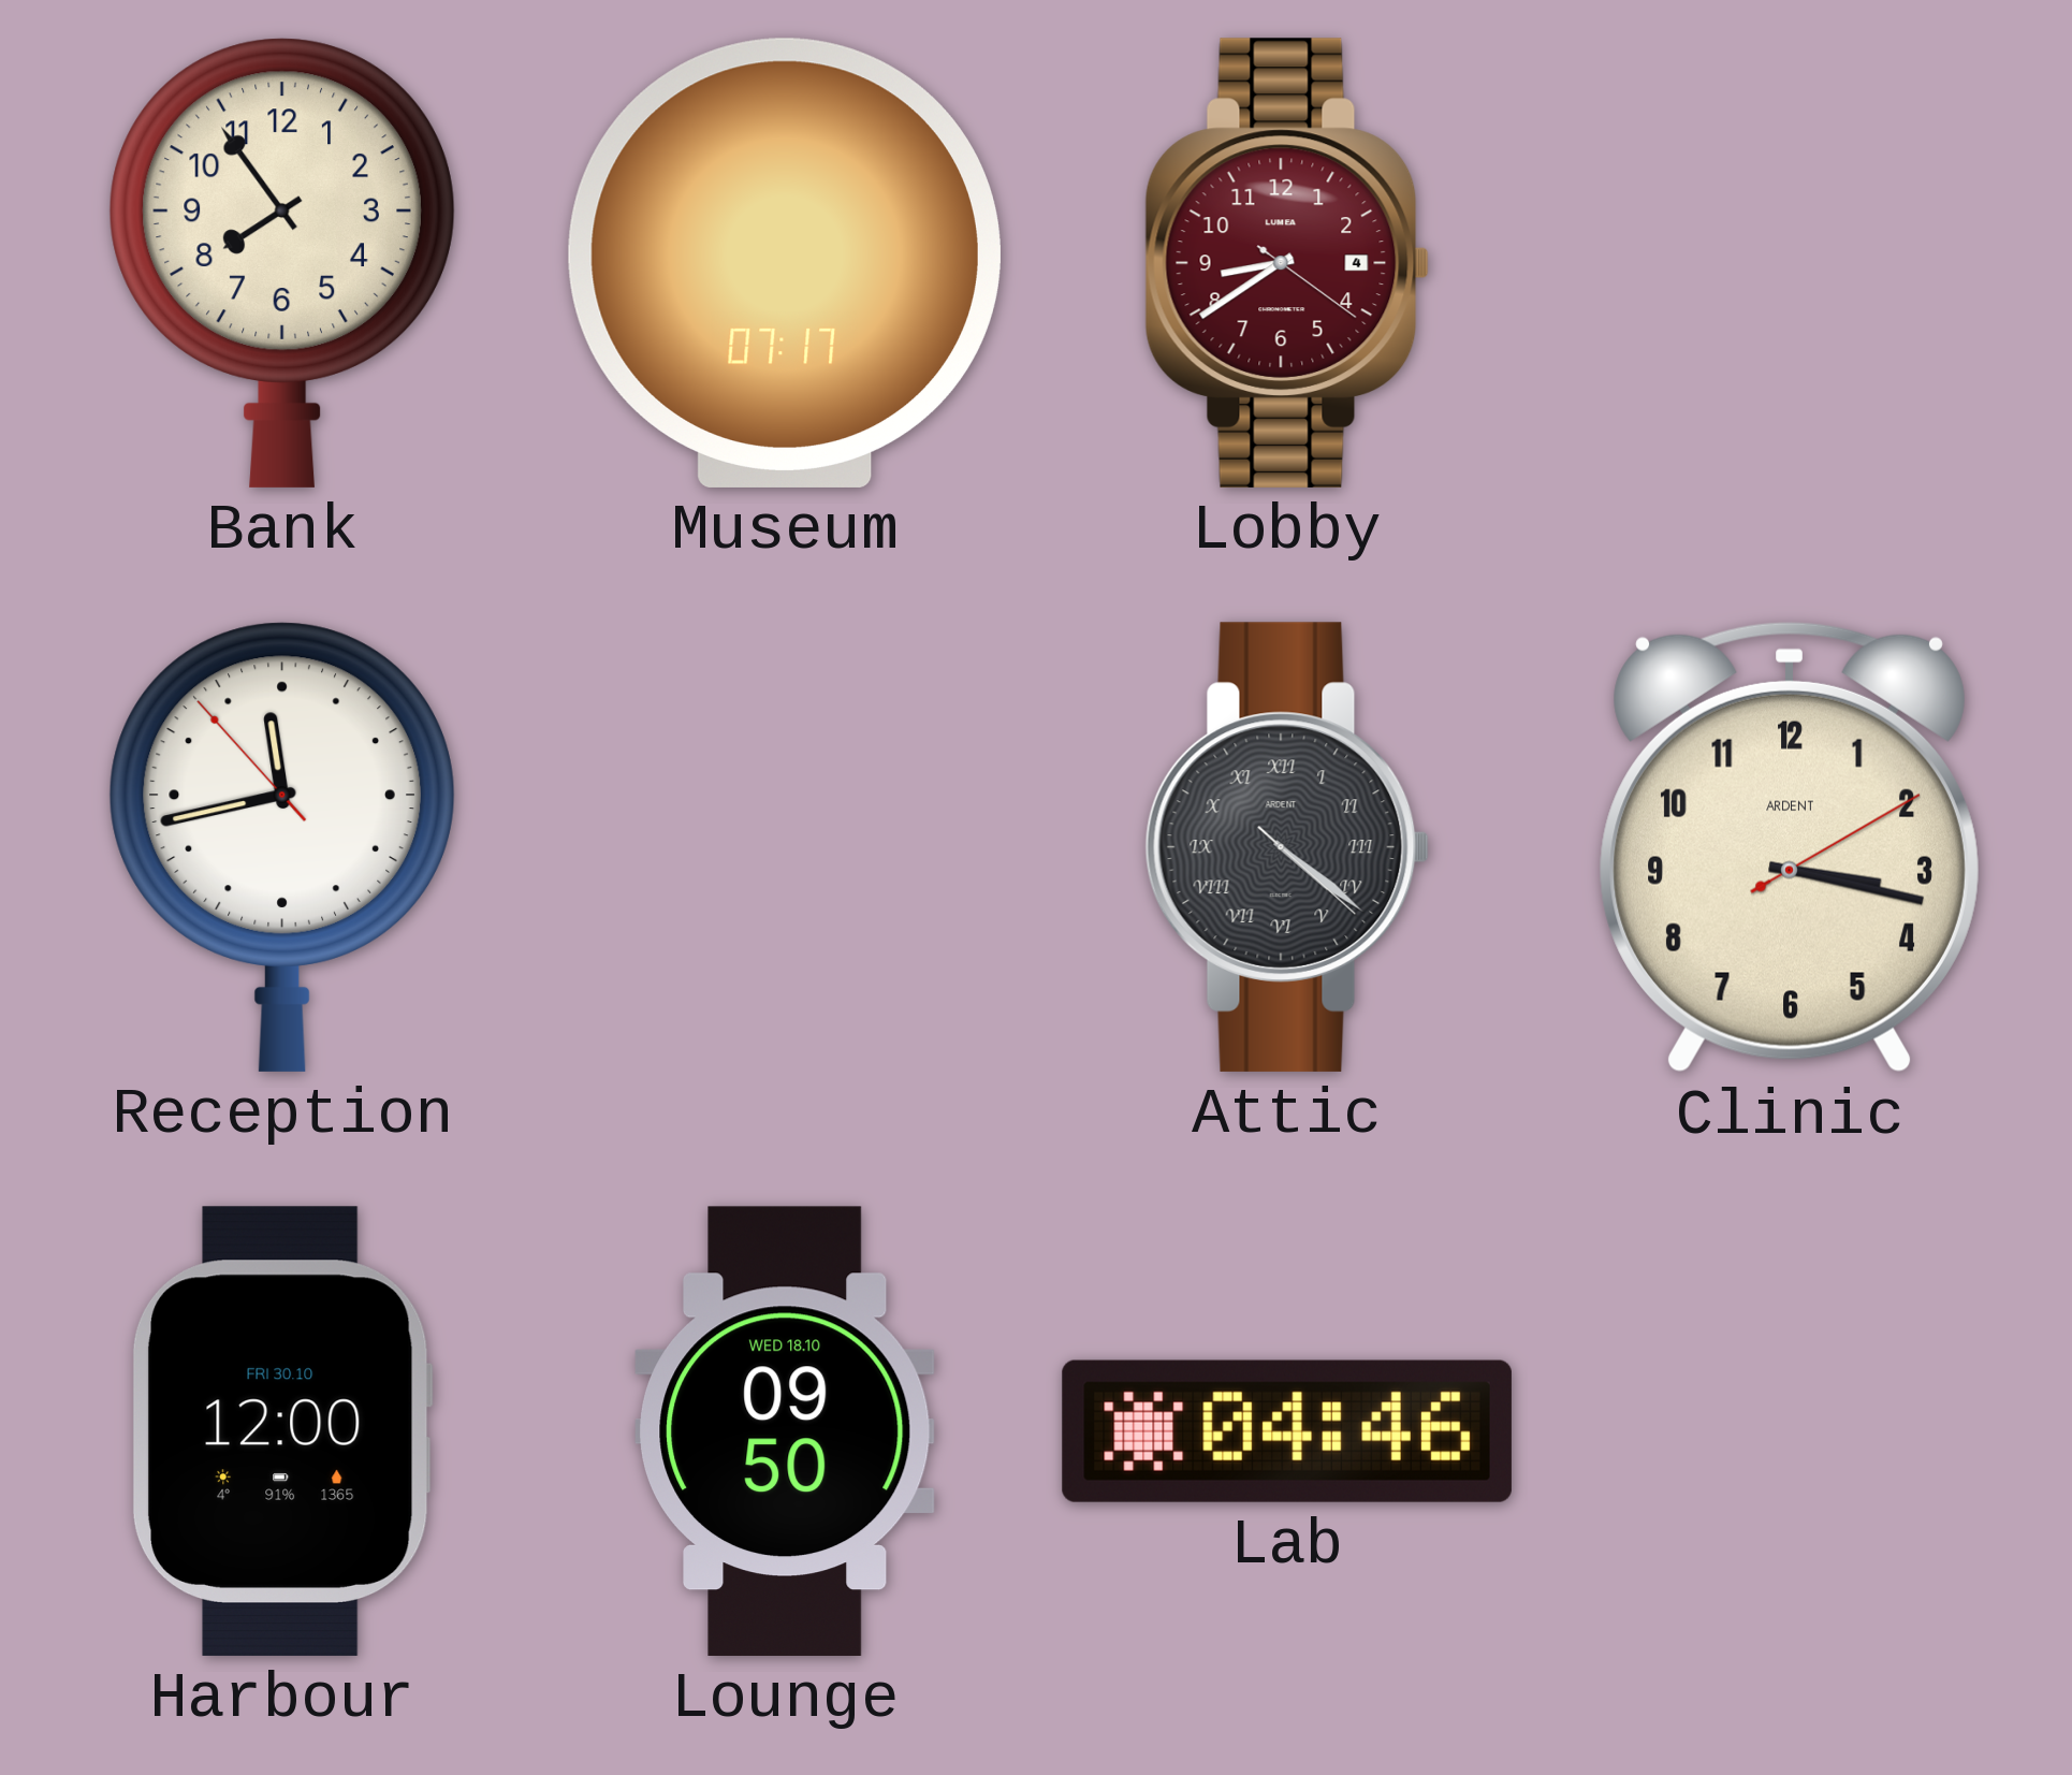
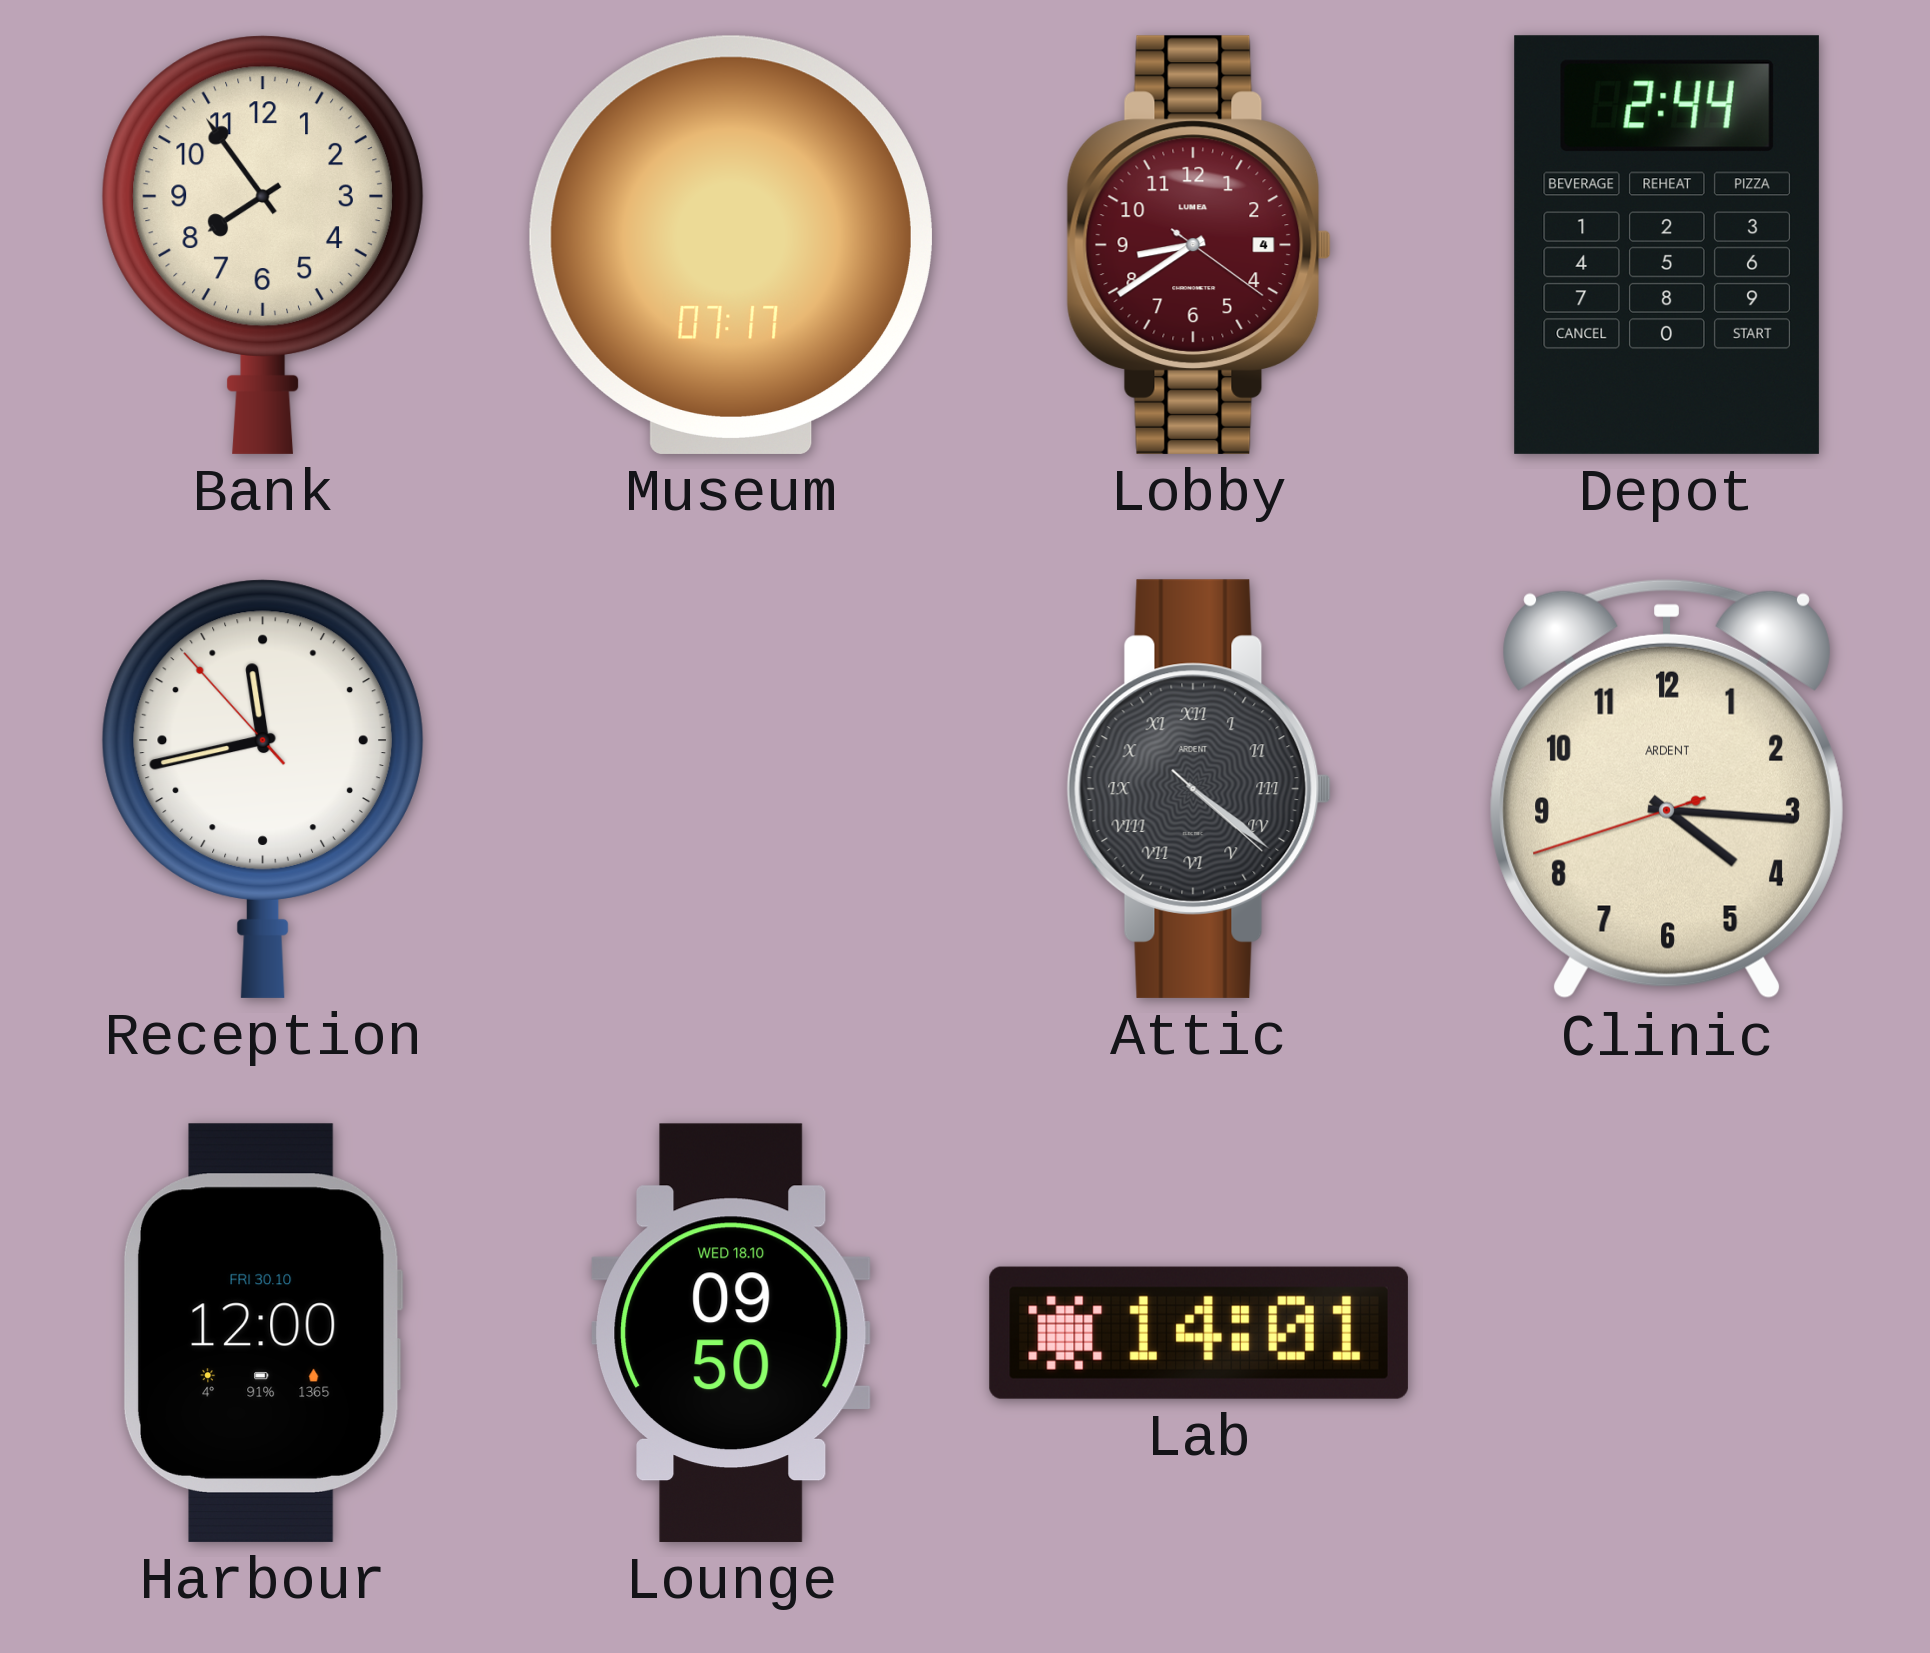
Depot: none -> 2:44
Clinic: 3:17 -> 4:15
Lab: 04:46 -> 14:01
